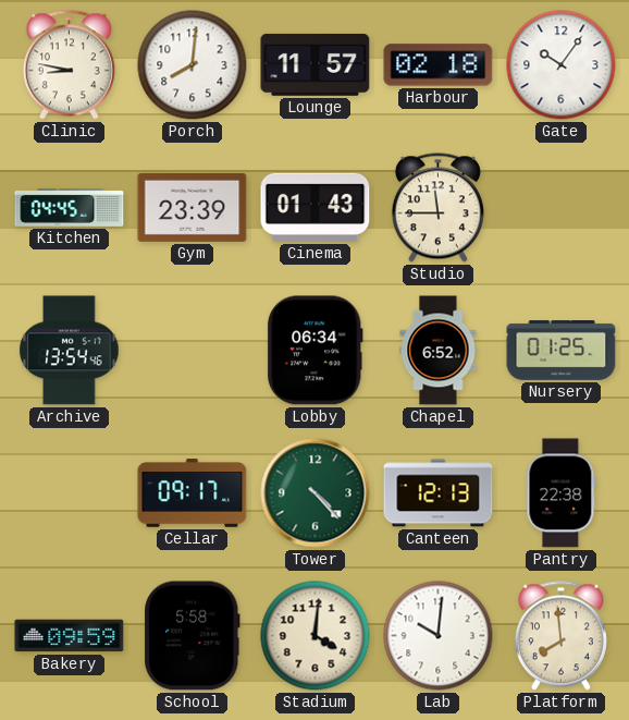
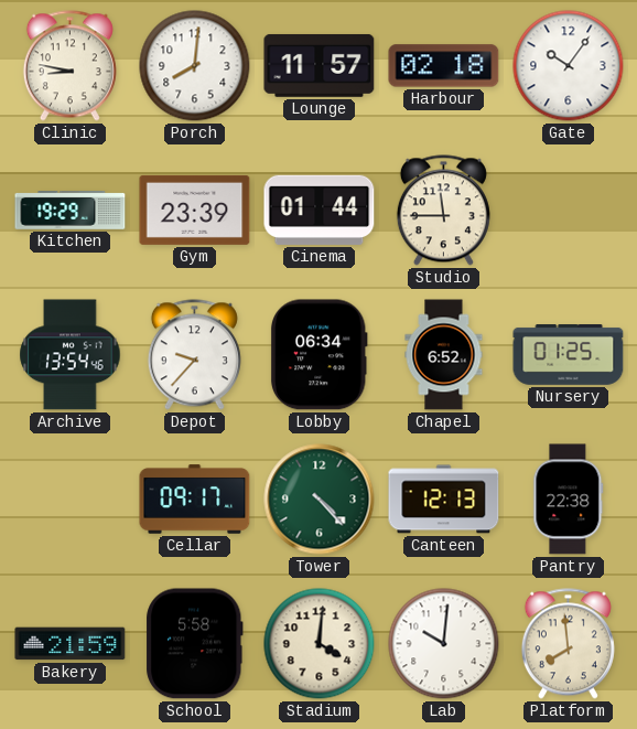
Kitchen: 04:45 -> 19:29
Cinema: 01:43 -> 01:44
Depot: none -> 9:37
Bakery: 09:59 -> 21:59
